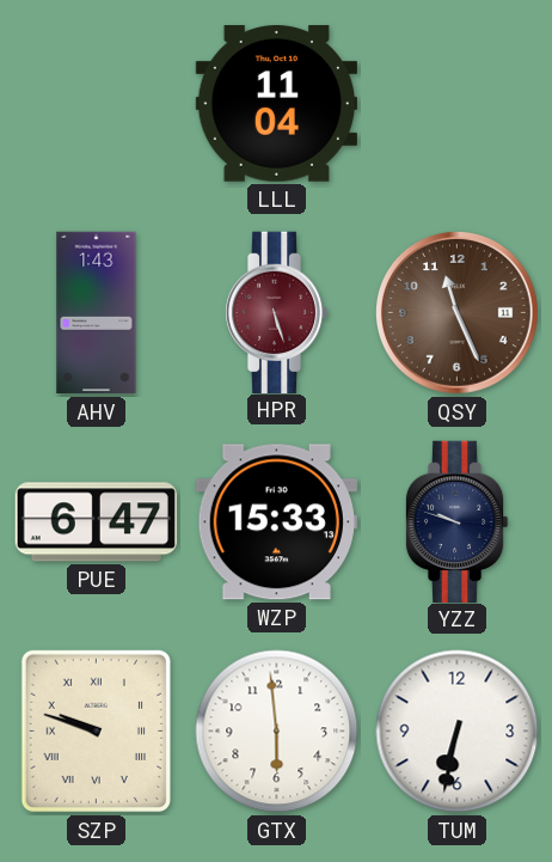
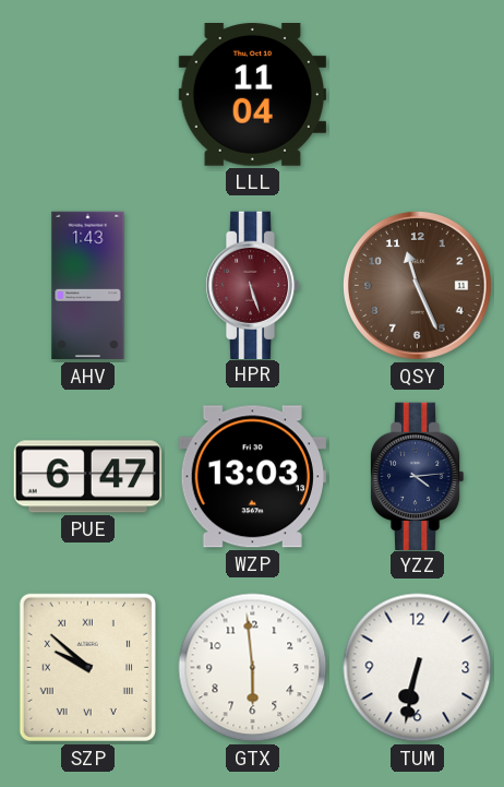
WZP: 15:33 -> 13:03
YZZ: 9:48 -> 4:14
SZP: 9:48 -> 9:52
